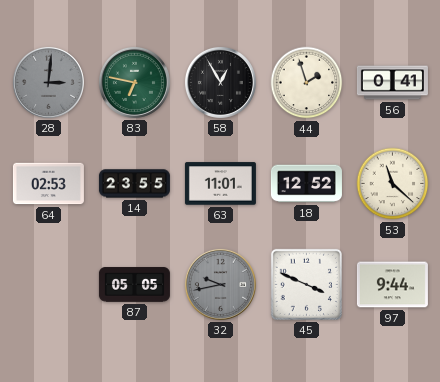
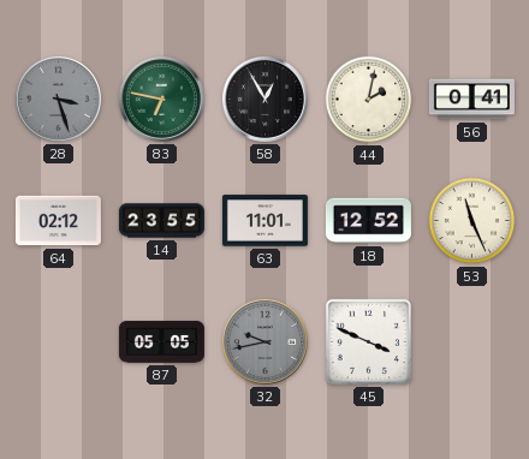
28: 3:01 -> 3:27
44: 1:57 -> 2:02
64: 02:53 -> 02:12
53: 11:22 -> 11:26
97: 9:44 -> none
